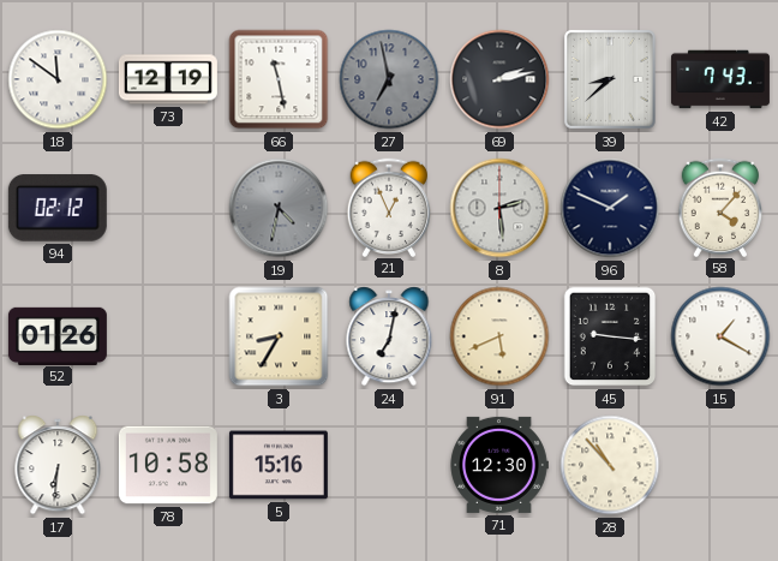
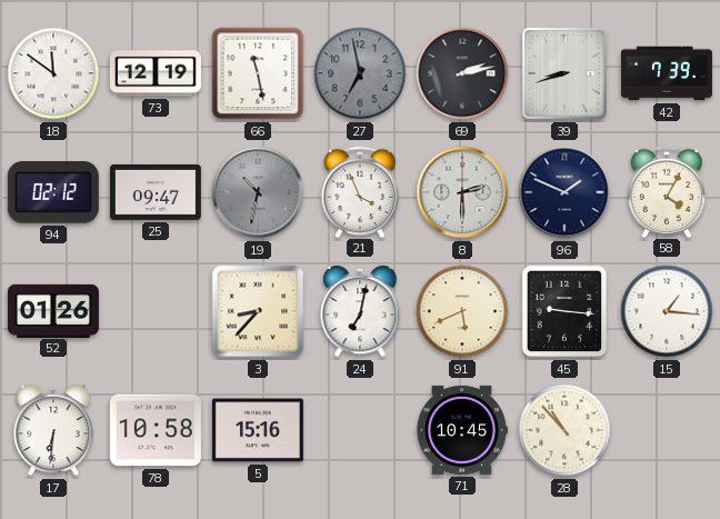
39: 8:38 -> 8:42
42: 7:43 -> 7:39
25: none -> 09:47
19: 4:32 -> 10:32
21: 12:56 -> 3:56
8: 2:29 -> 2:30
58: 4:07 -> 4:05
3: 8:35 -> 8:37
15: 1:20 -> 1:16
71: 12:30 -> 10:45
